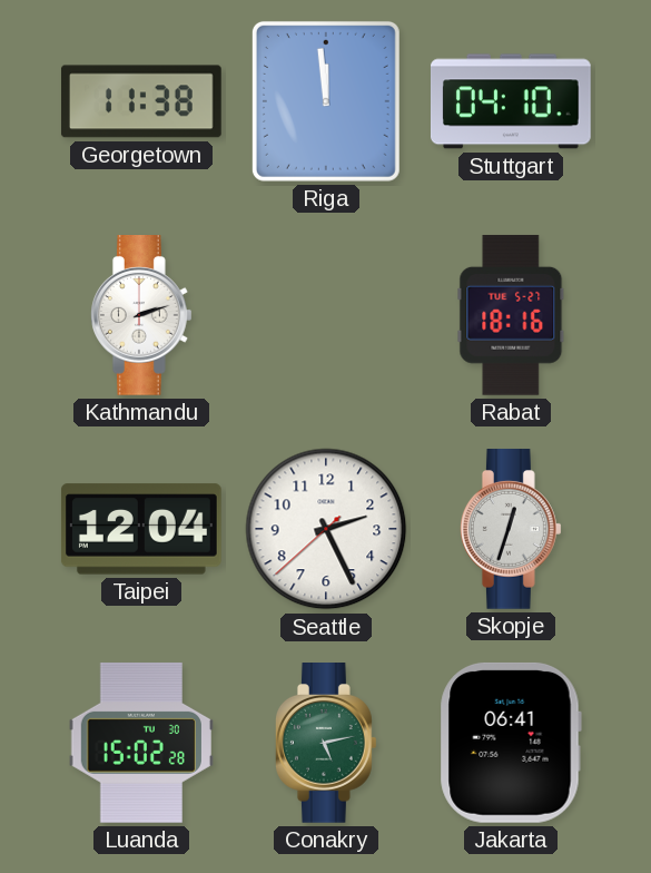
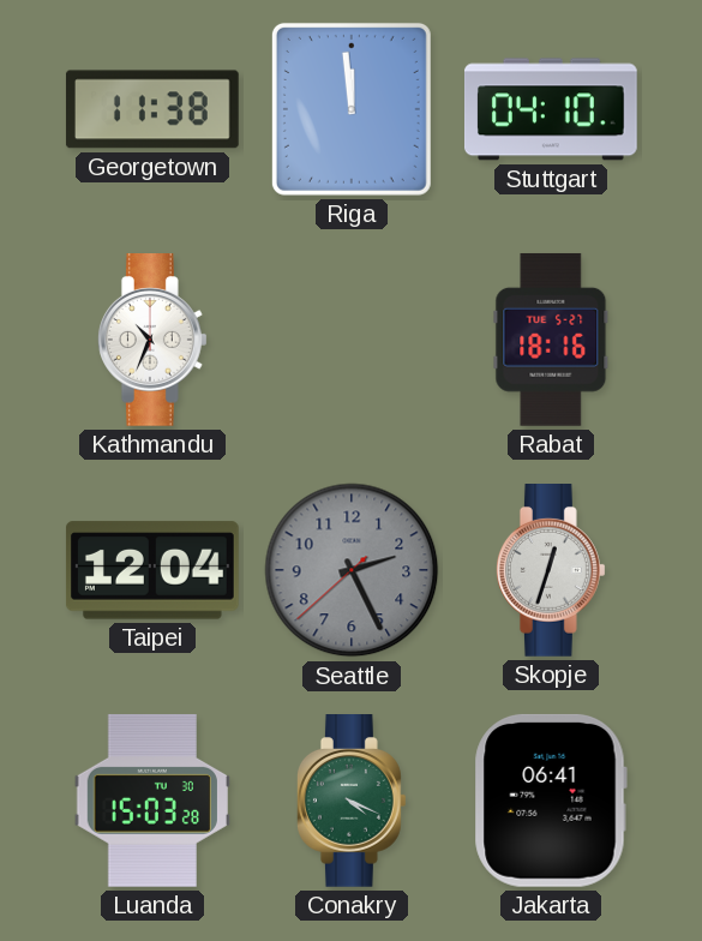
Kathmandu: 2:12 -> 10:34
Seattle dial: white -> grey
Luanda: 15:02 -> 15:03
Conakry: 5:13 -> 4:19
